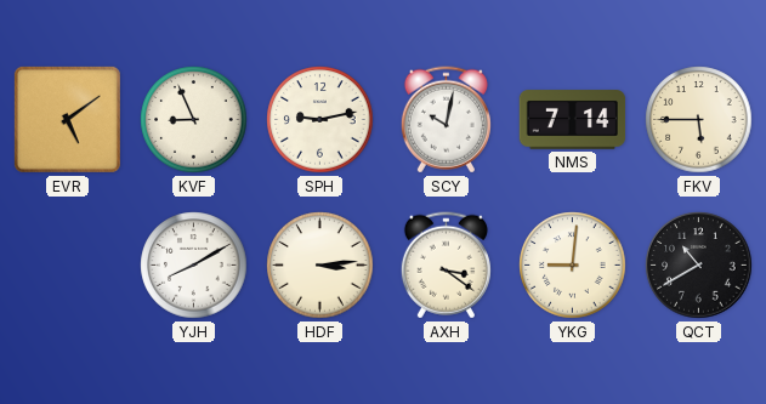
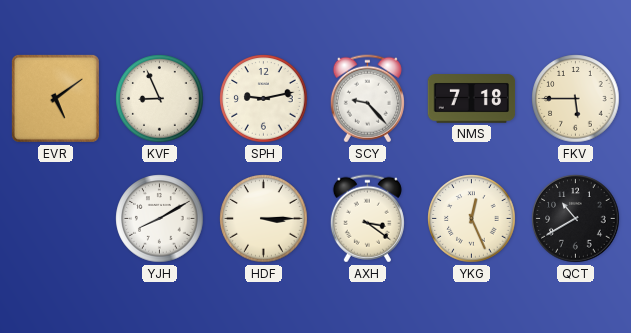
SCY: 10:02 -> 9:23
NMS: 7:14 -> 7:18
HDF: 3:14 -> 3:15
YKG: 9:01 -> 12:26
